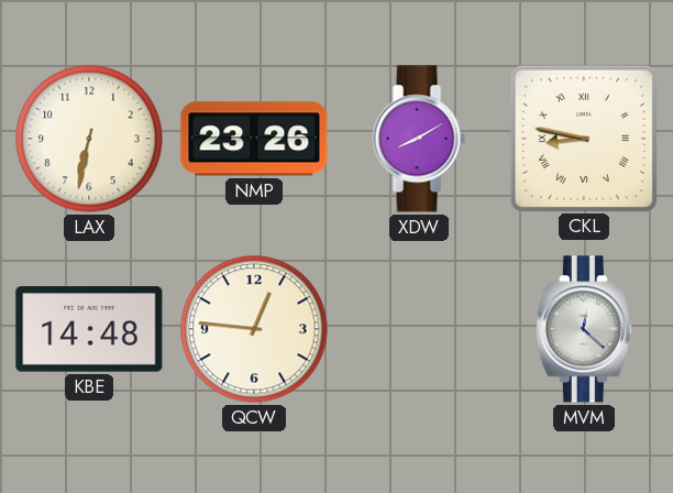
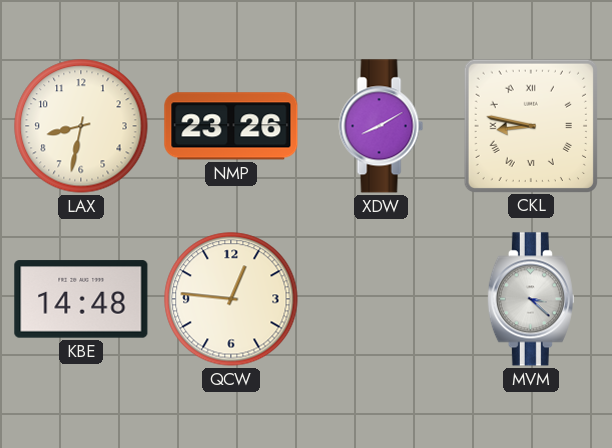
LAX: 6:32 -> 8:32
MVM: 12:22 -> 3:22
